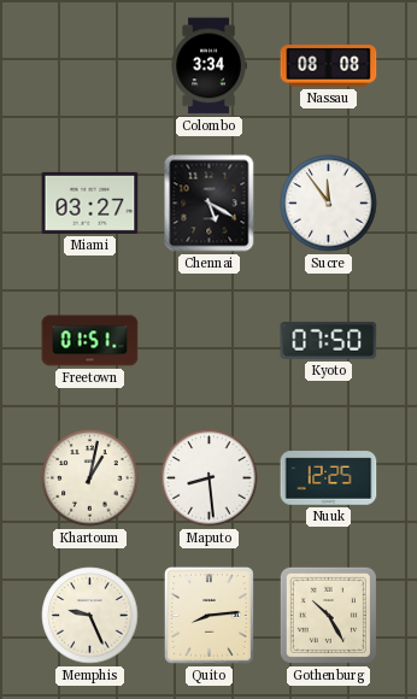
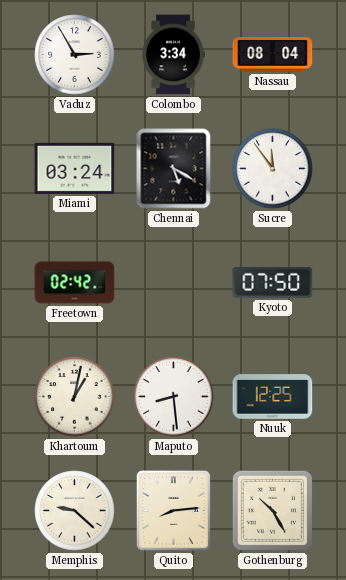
Vaduz: none -> 2:55
Nassau: 08:08 -> 08:04
Miami: 03:27 -> 03:24
Freetown: 01:51 -> 02:42
Memphis: 9:26 -> 9:22
